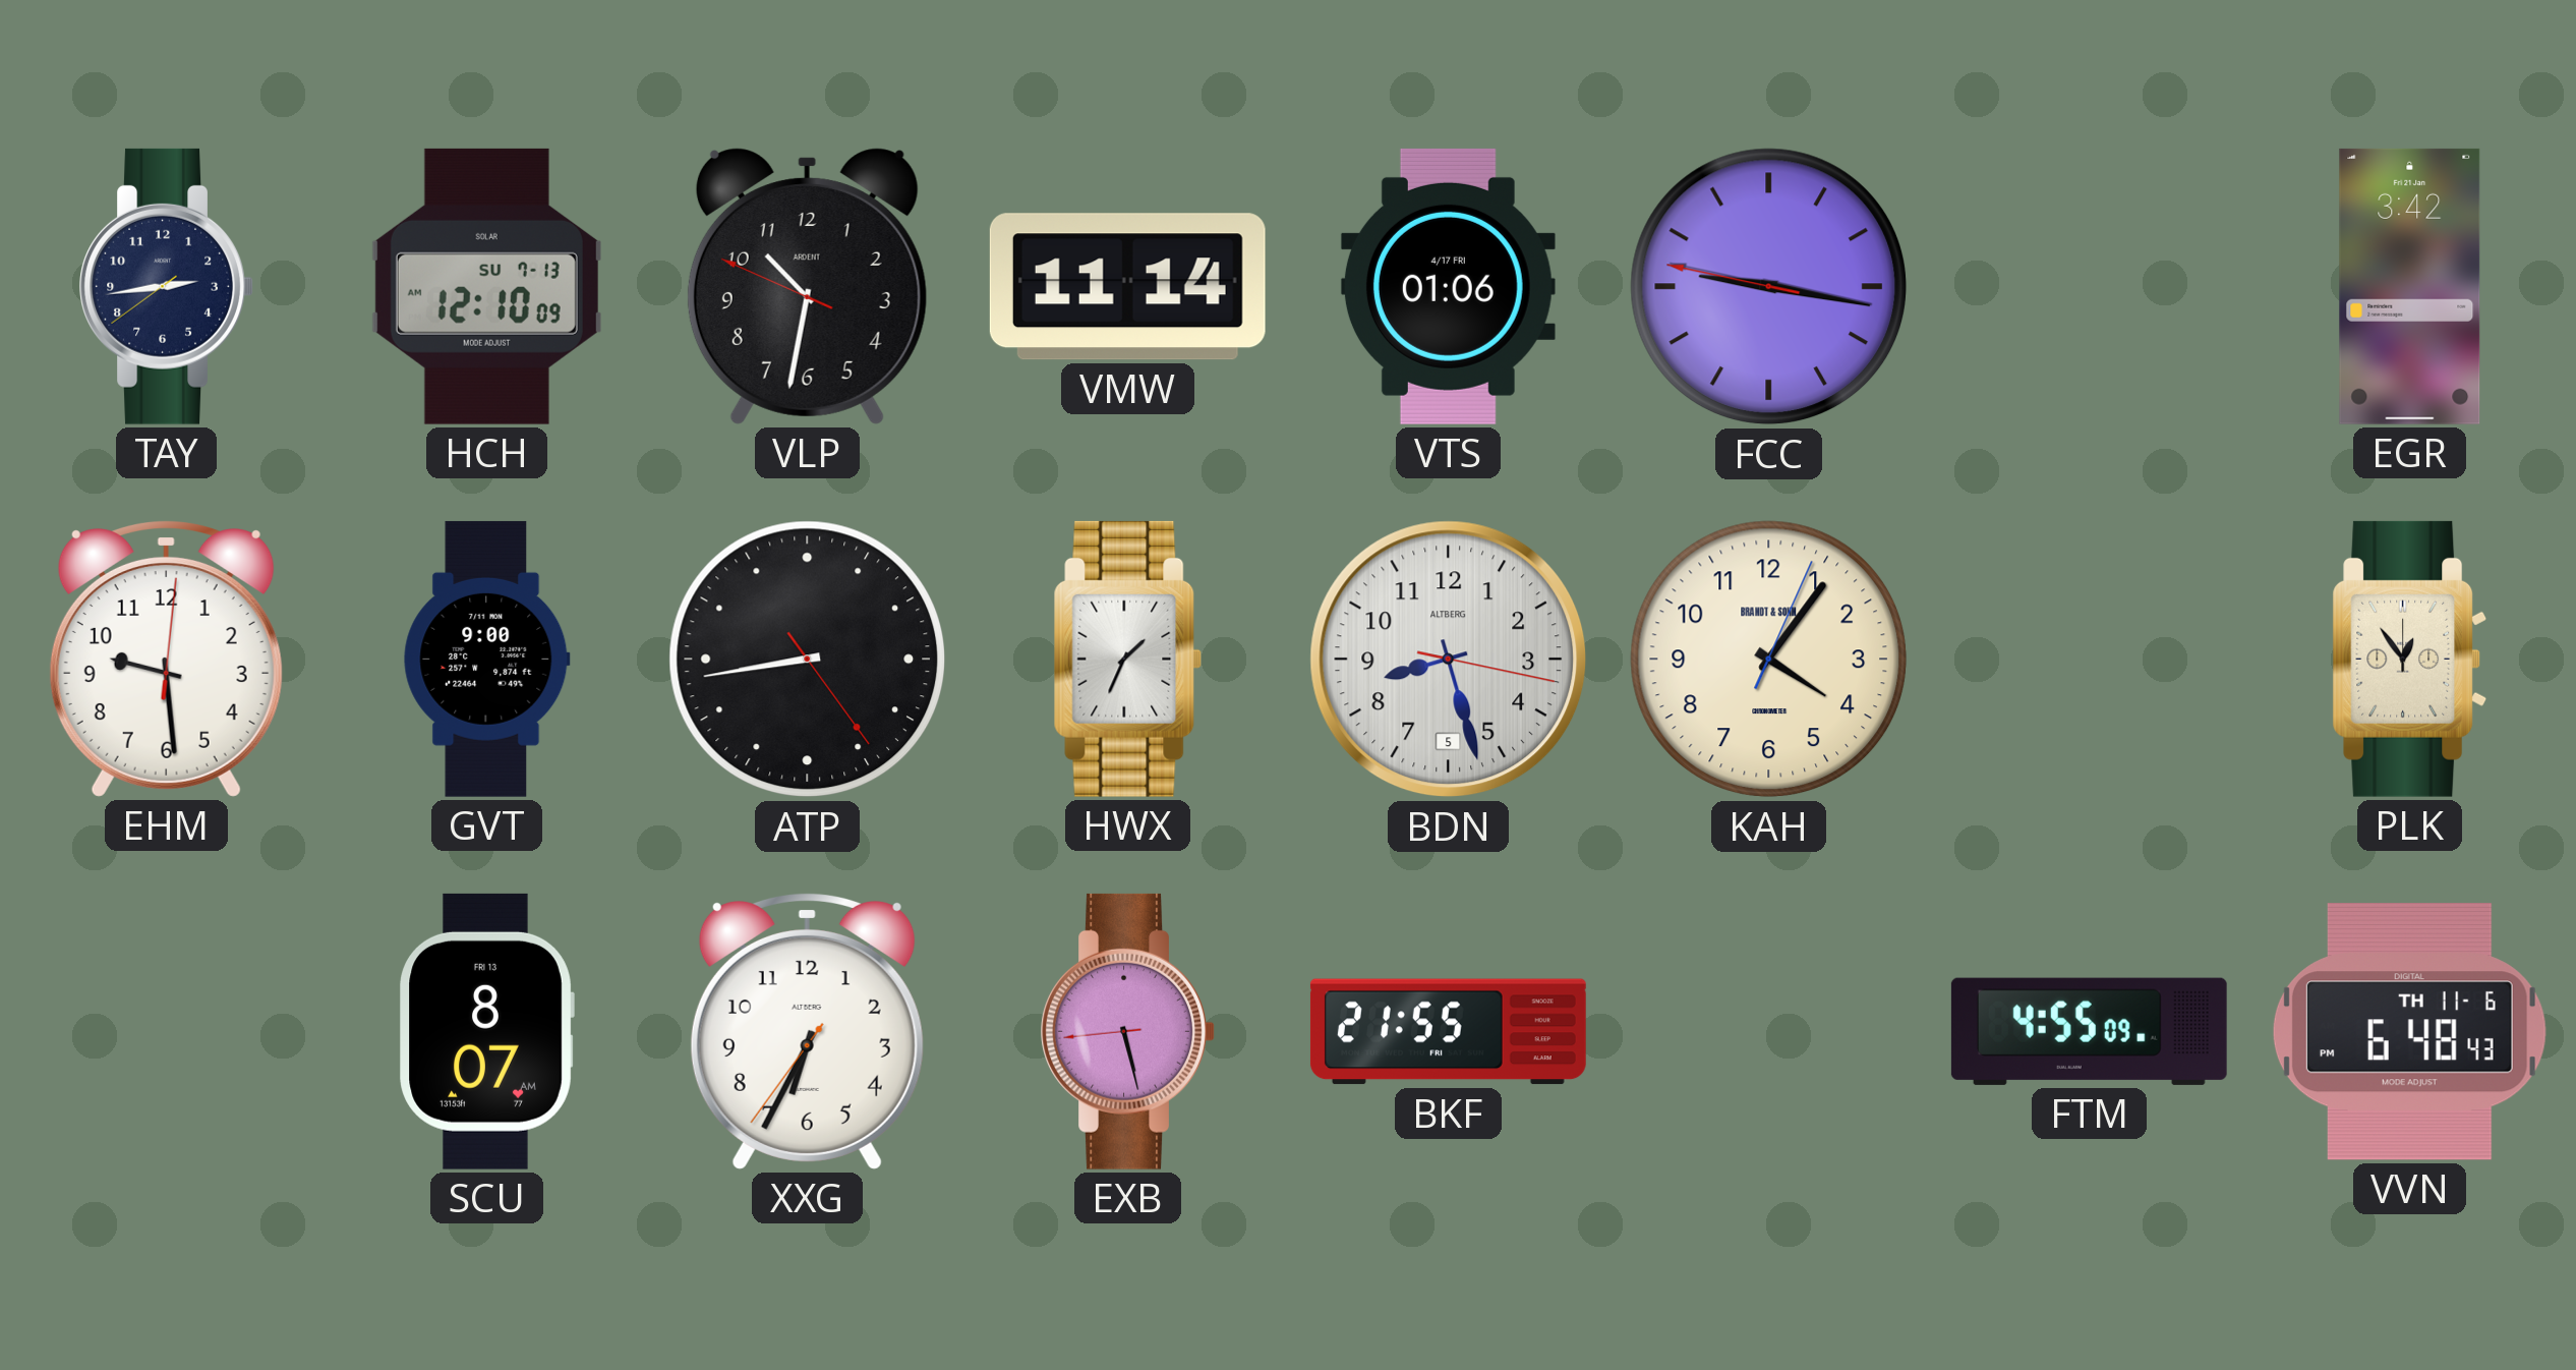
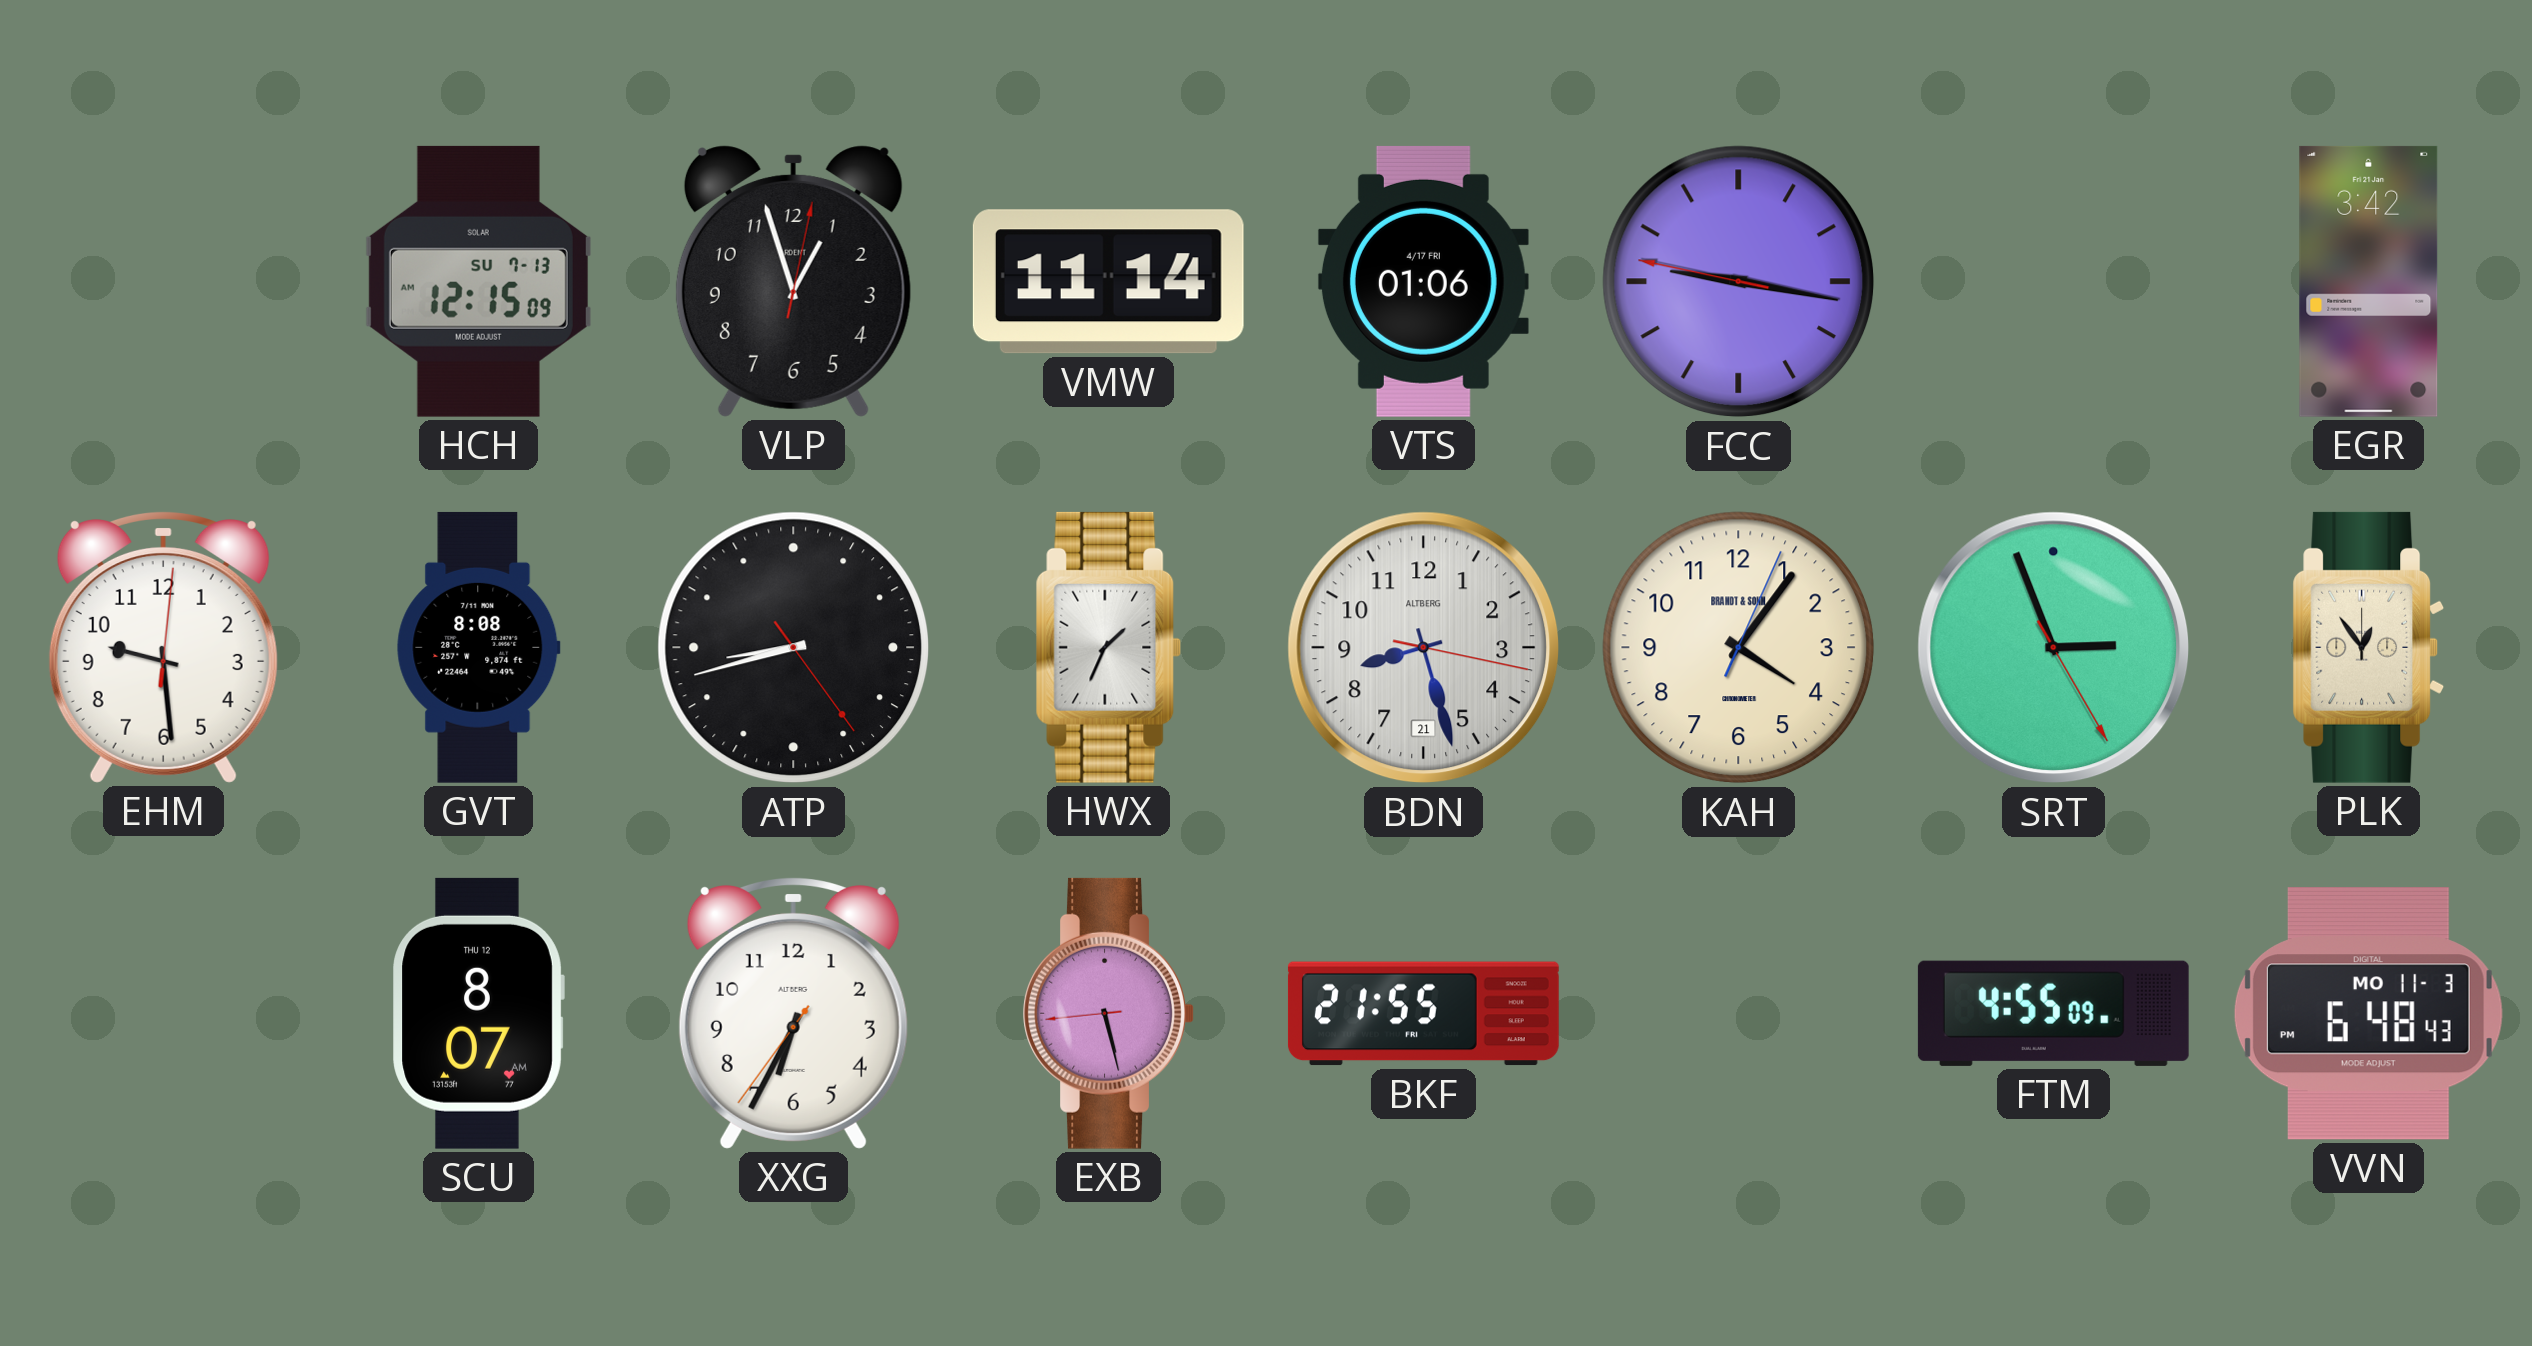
TAY: 2:43 -> none
HCH: 12:10 -> 12:15
VLP: 10:31 -> 12:57
GVT: 9:00 -> 8:08
ATP: 8:43 -> 8:42
BDN date: 5 -> 21
SRT: none -> 2:56
SCU date: FRI 13 -> THU 12
VVN date: TH 11-6 -> MO 11-3
